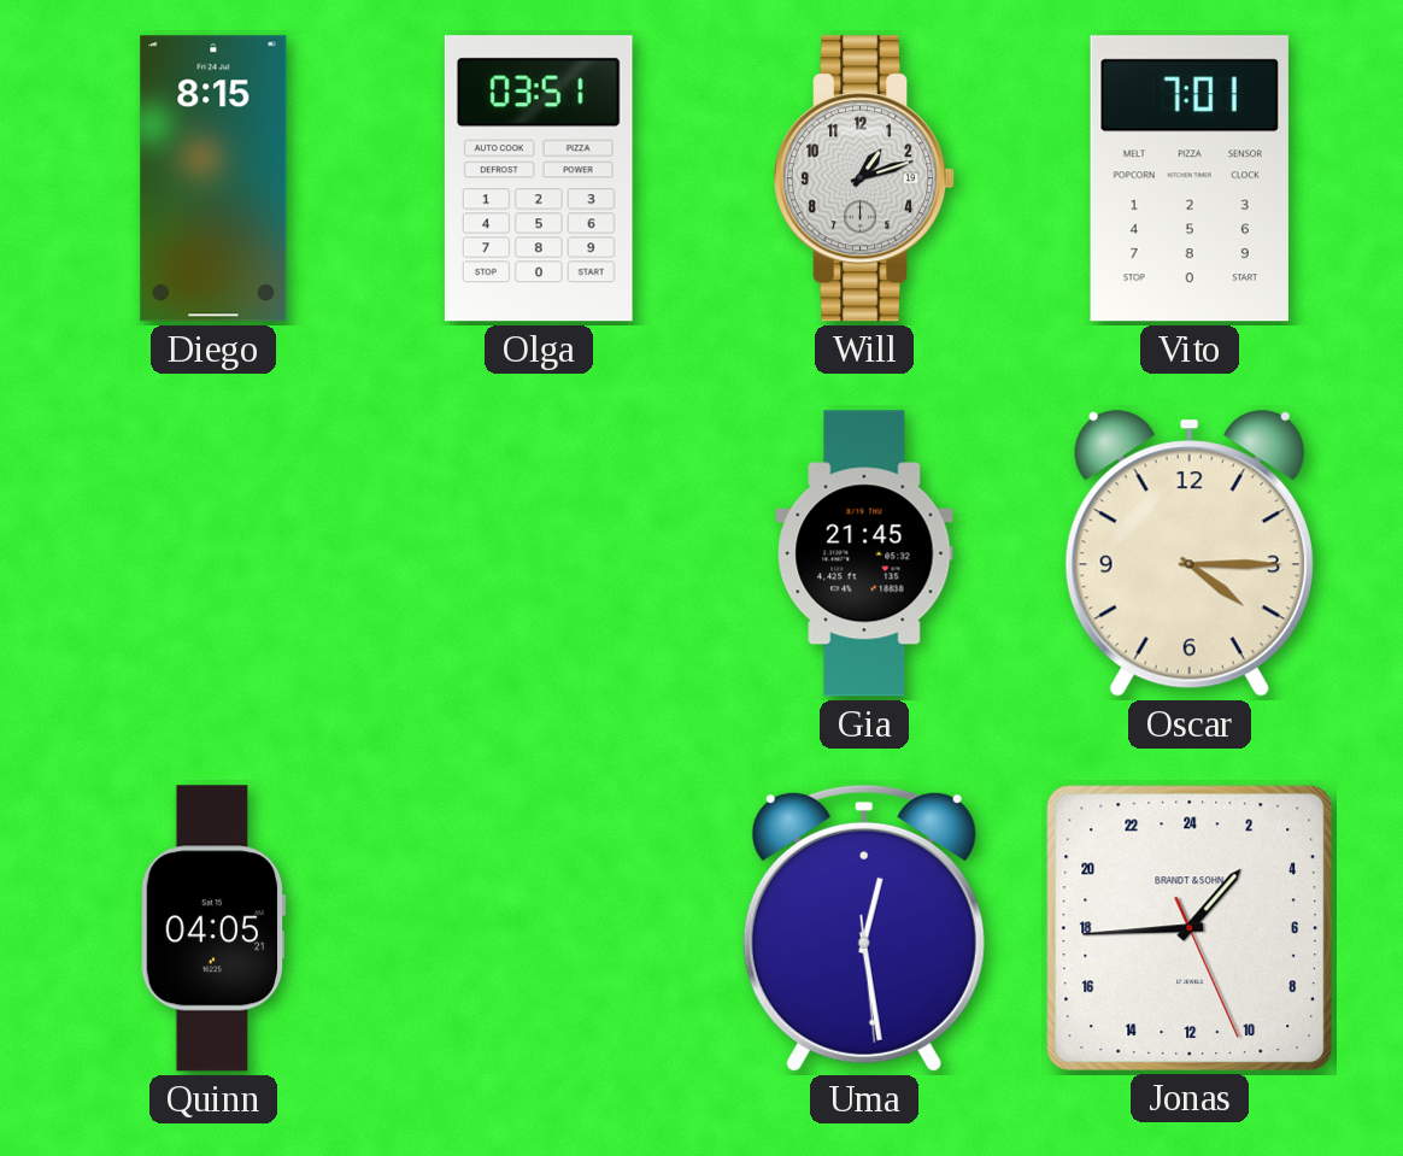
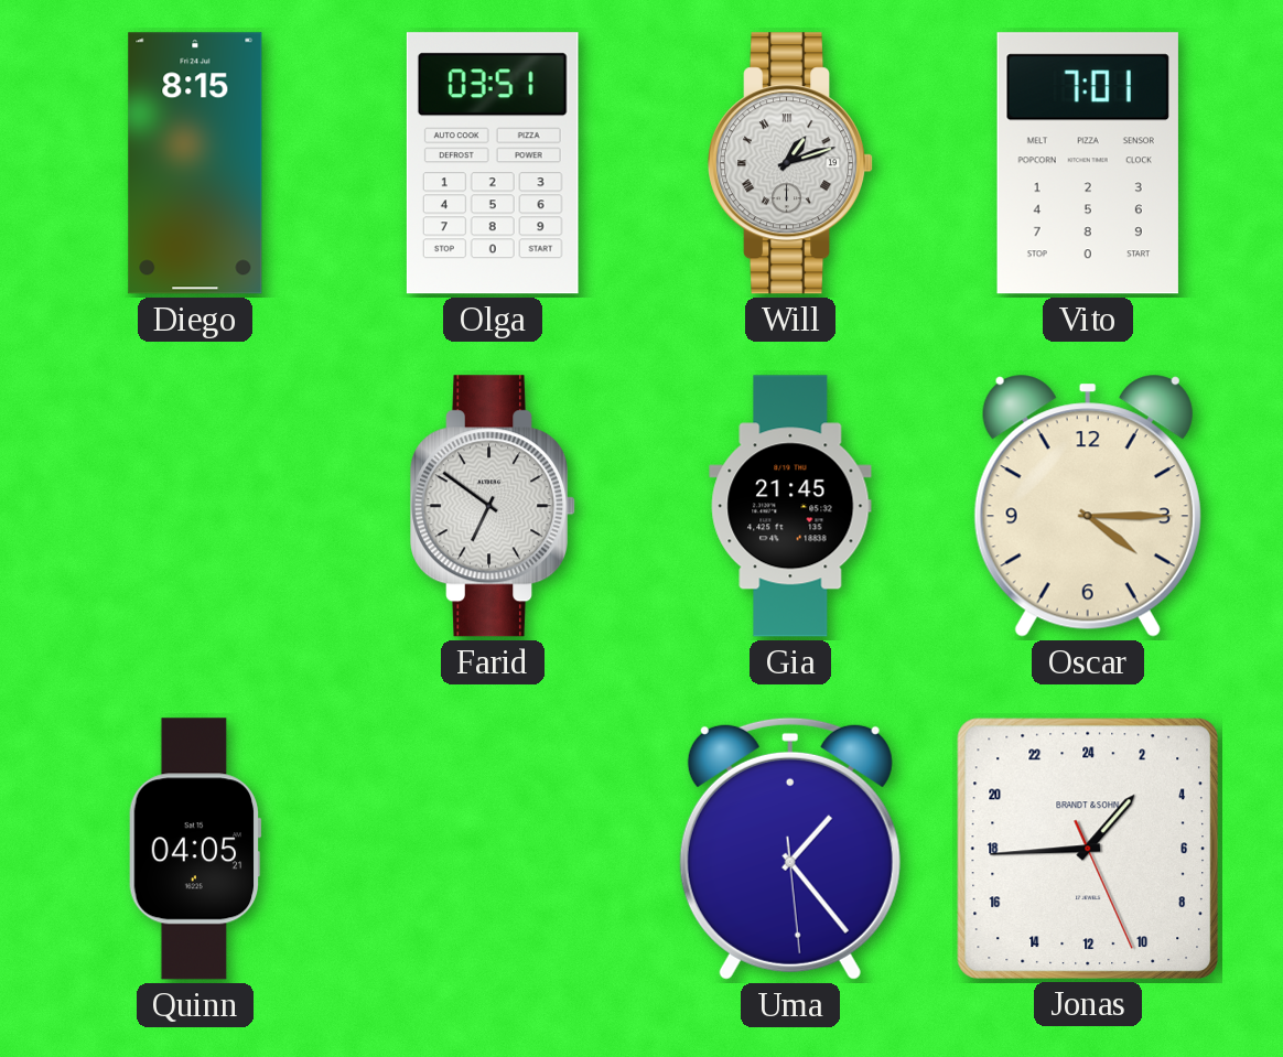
Will numerals: Arabic -> Roman
Farid: none -> 6:51
Uma: 12:28 -> 1:23
